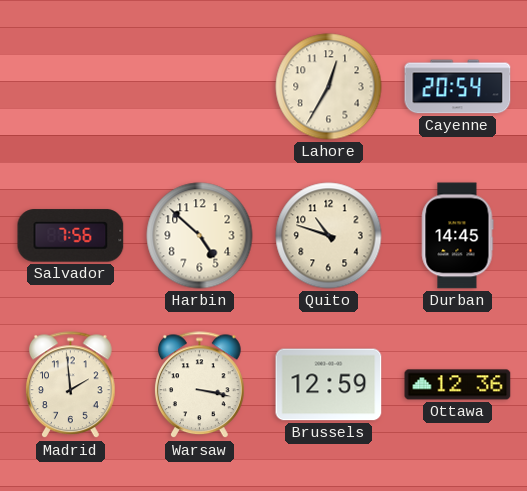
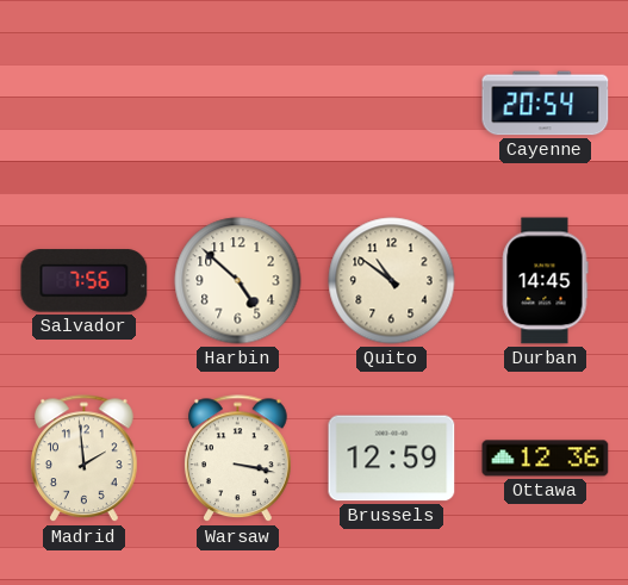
Lahore: 12:35 -> none
Quito: 10:48 -> 10:51
